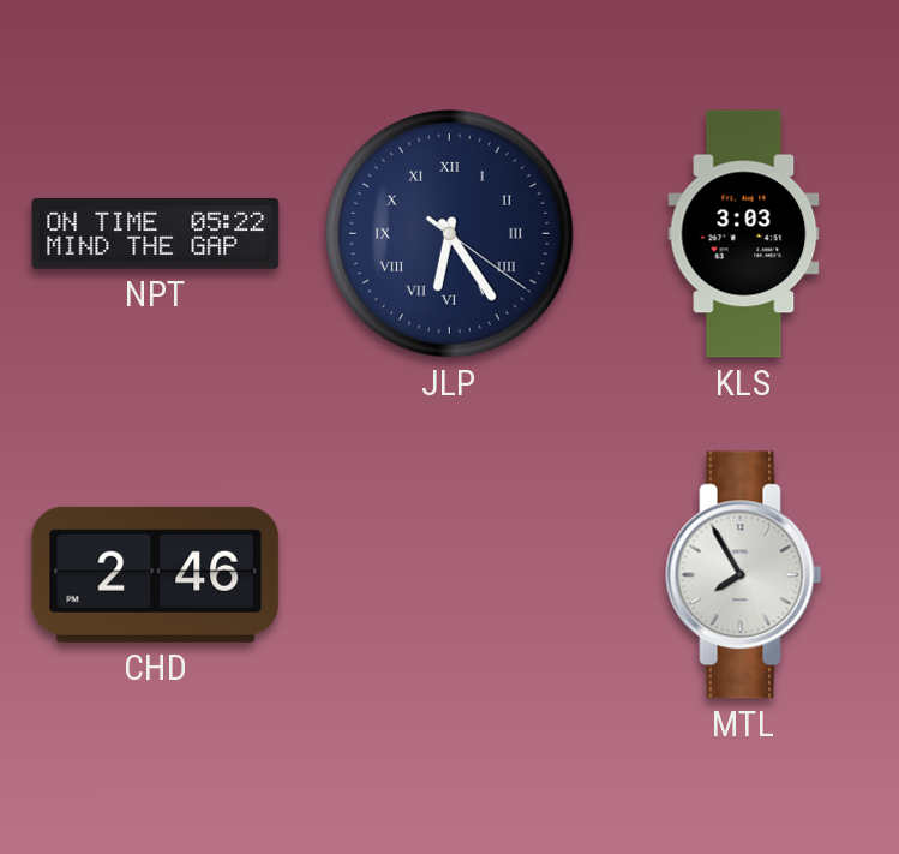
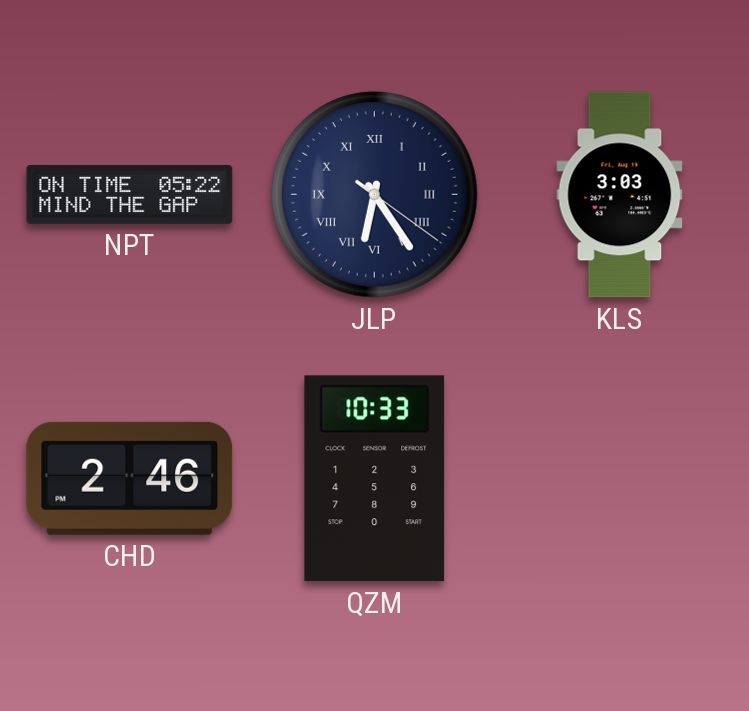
QZM: none -> 10:33
MTL: 7:55 -> none
